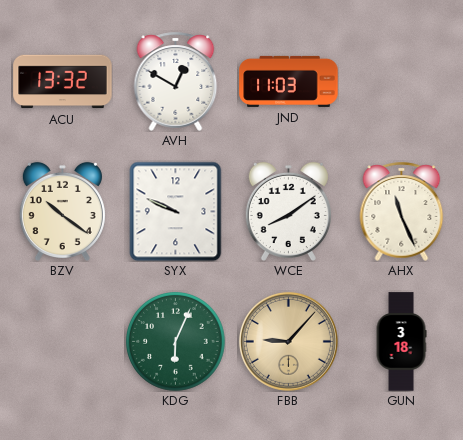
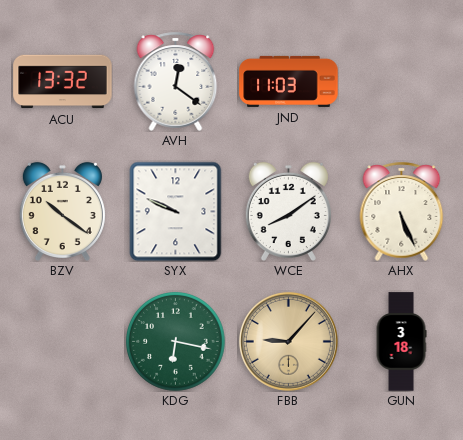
AVH: 12:50 -> 12:21
AHX: 11:26 -> 5:26
KDG: 6:04 -> 6:17
